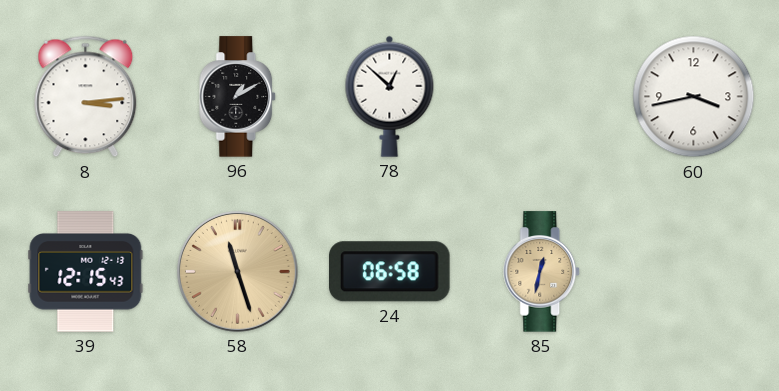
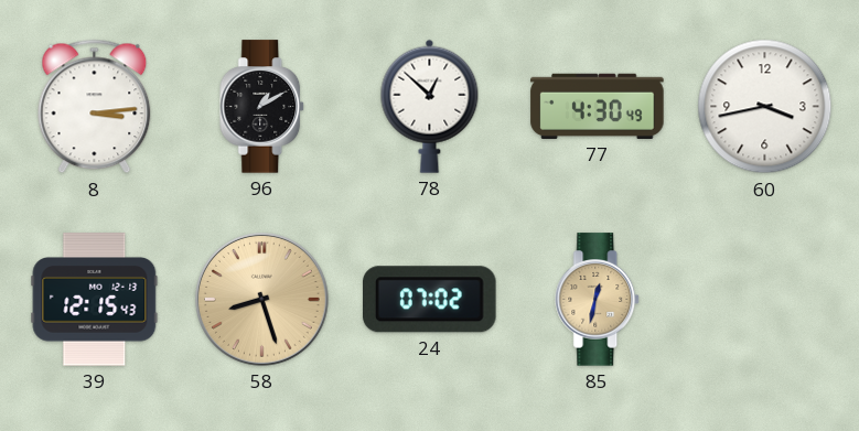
77: none -> 4:30
58: 11:27 -> 8:27
24: 06:58 -> 07:02
